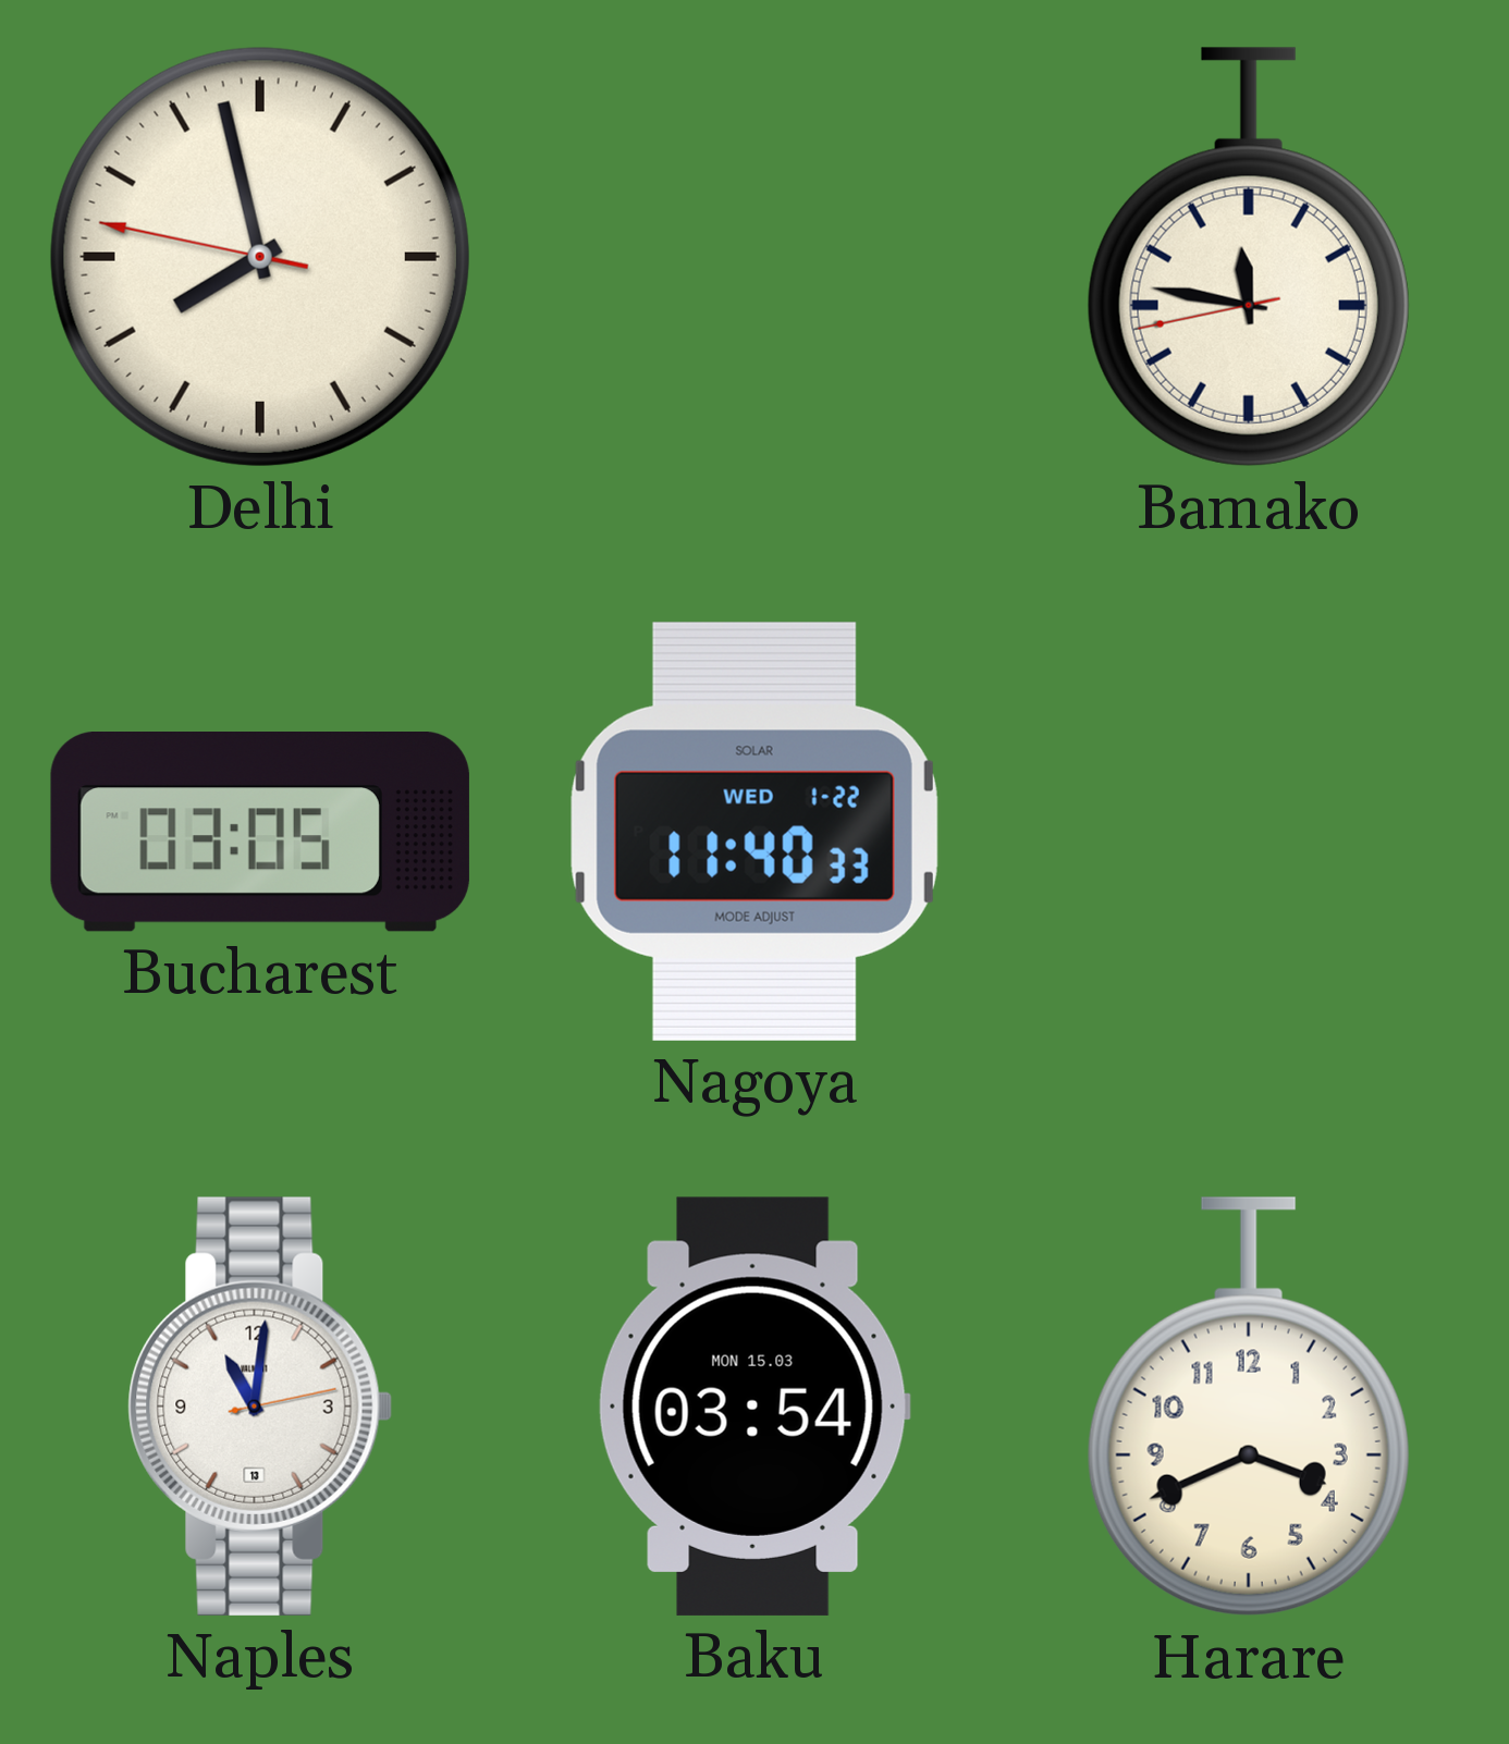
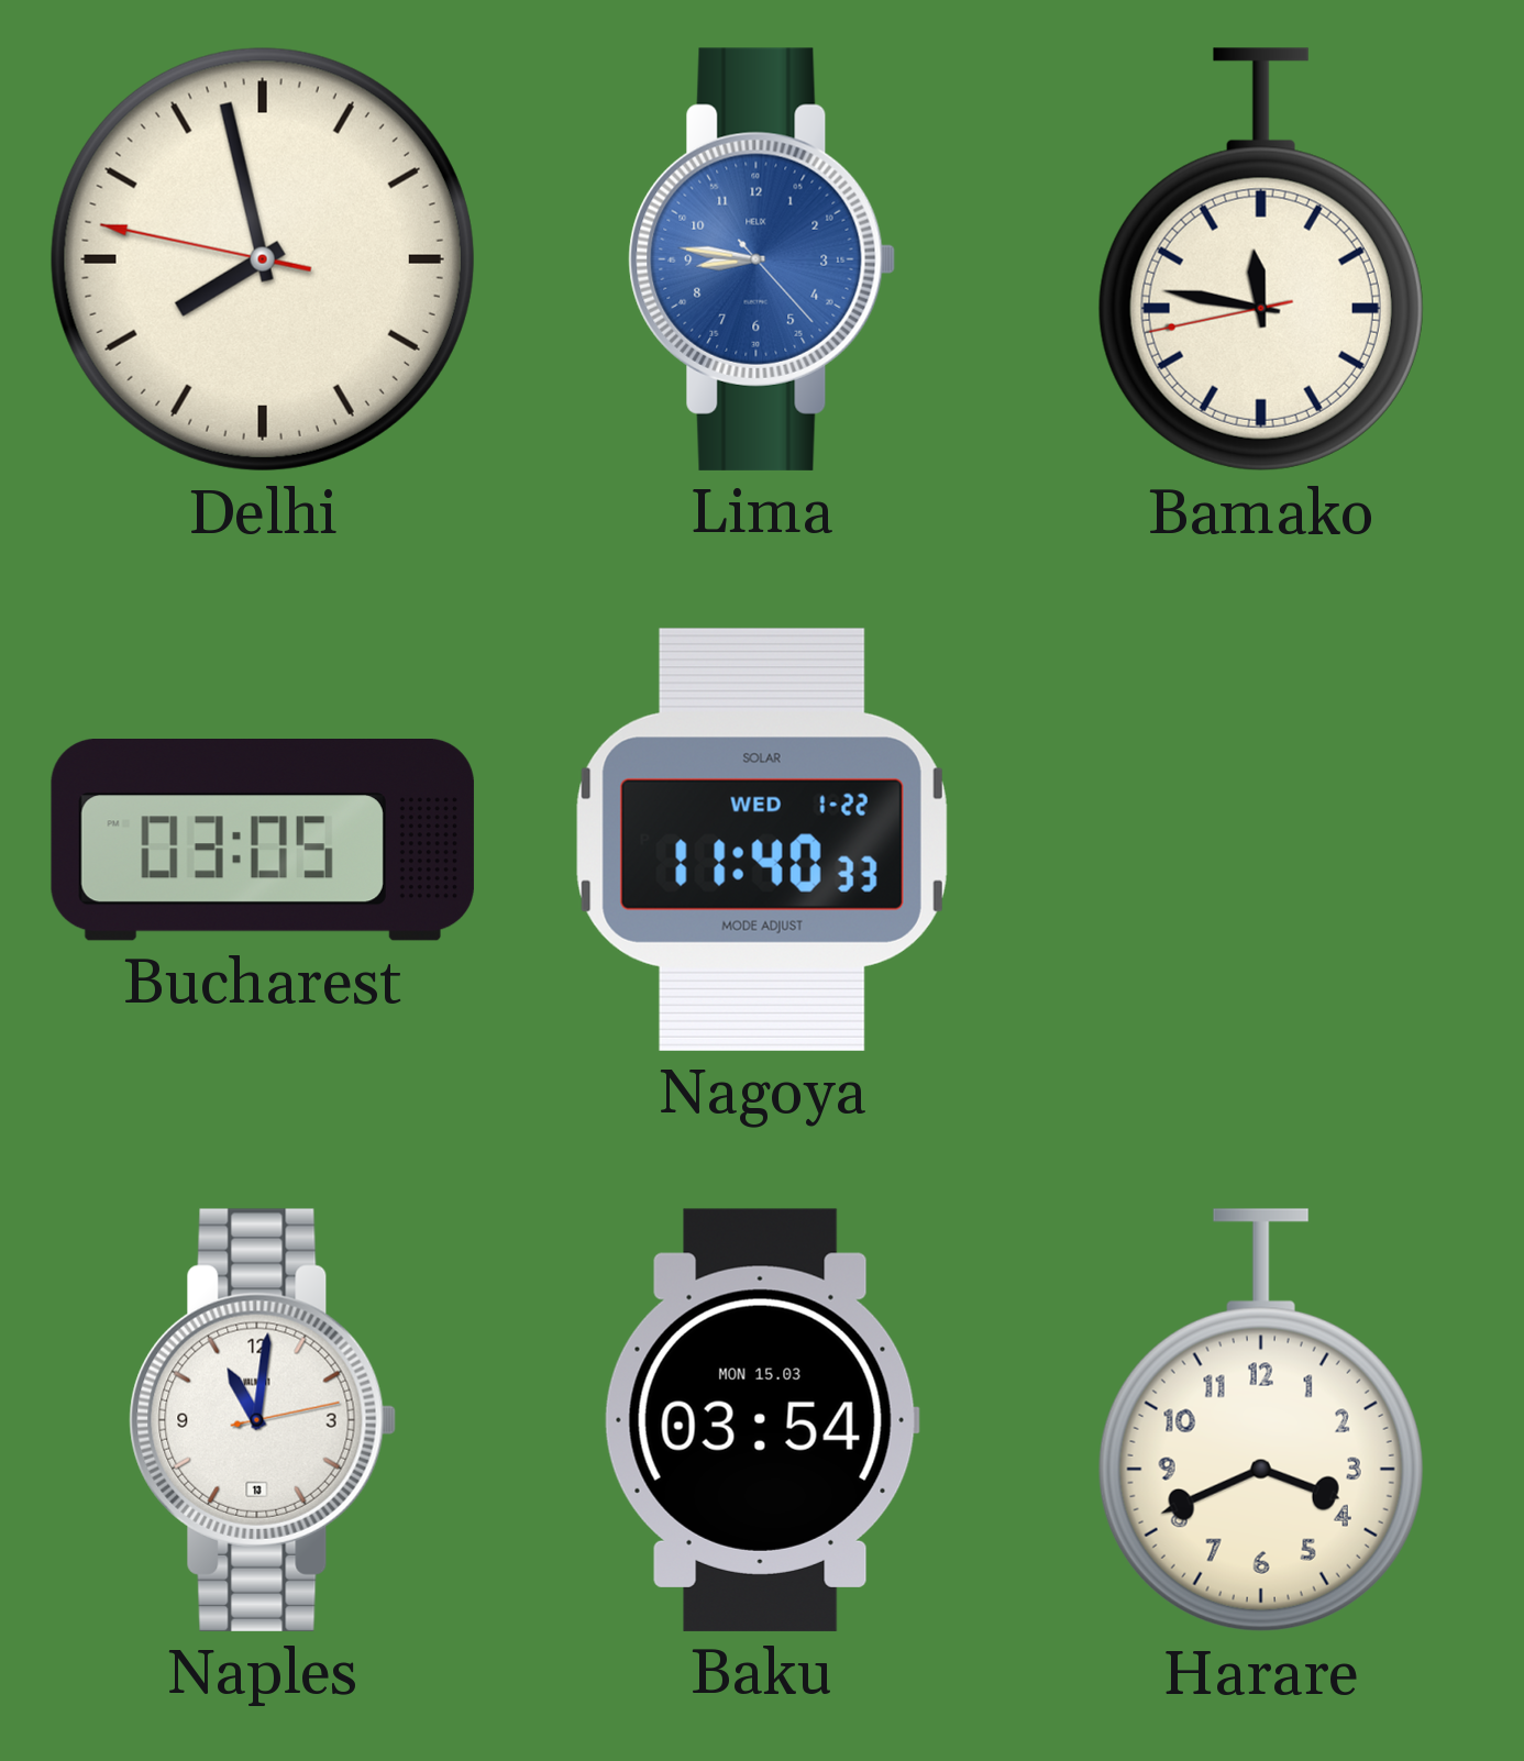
Lima: none -> 8:46
